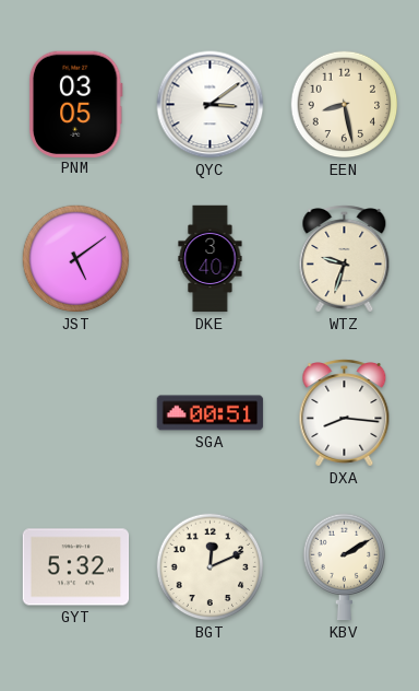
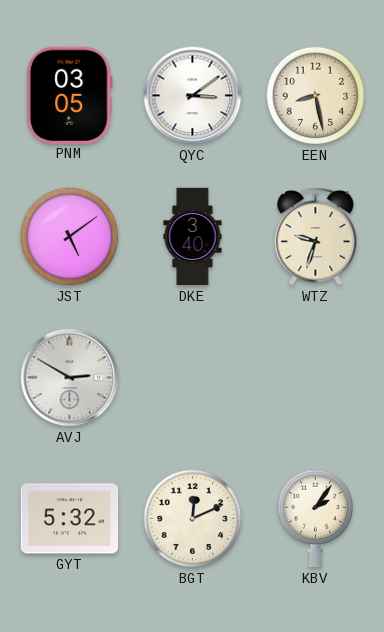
AVJ: none -> 2:50
SGA: 00:51 -> none
DXA: 8:16 -> none
KBV: 2:10 -> 2:06
